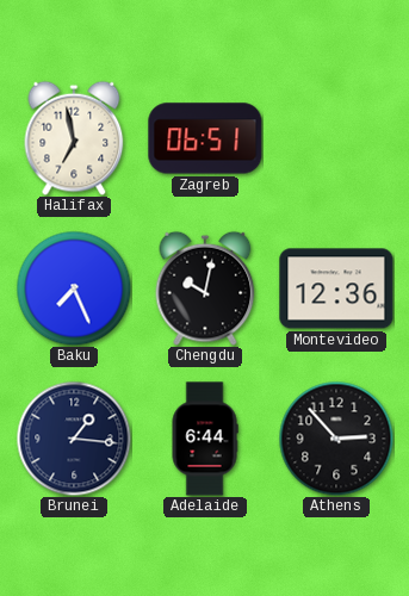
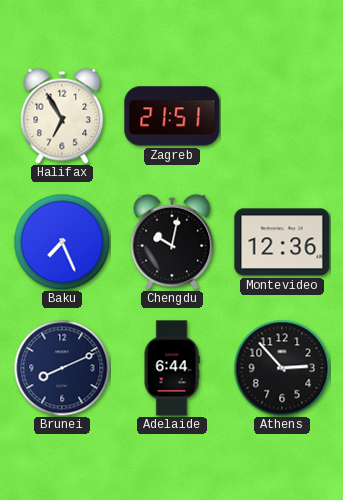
Halifax: 6:58 -> 6:55
Zagreb: 06:51 -> 21:51
Brunei: 1:16 -> 8:11
